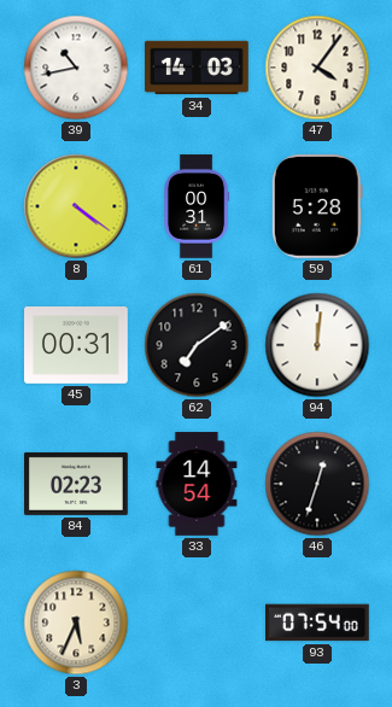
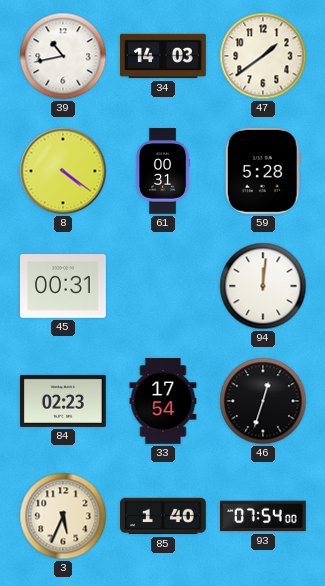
47: 4:06 -> 1:39
62: 7:09 -> none
33: 14:54 -> 17:54
85: none -> 1:40
